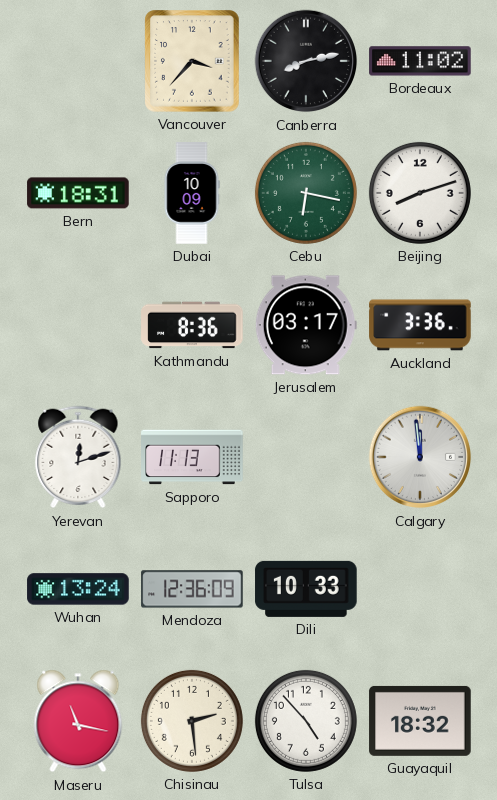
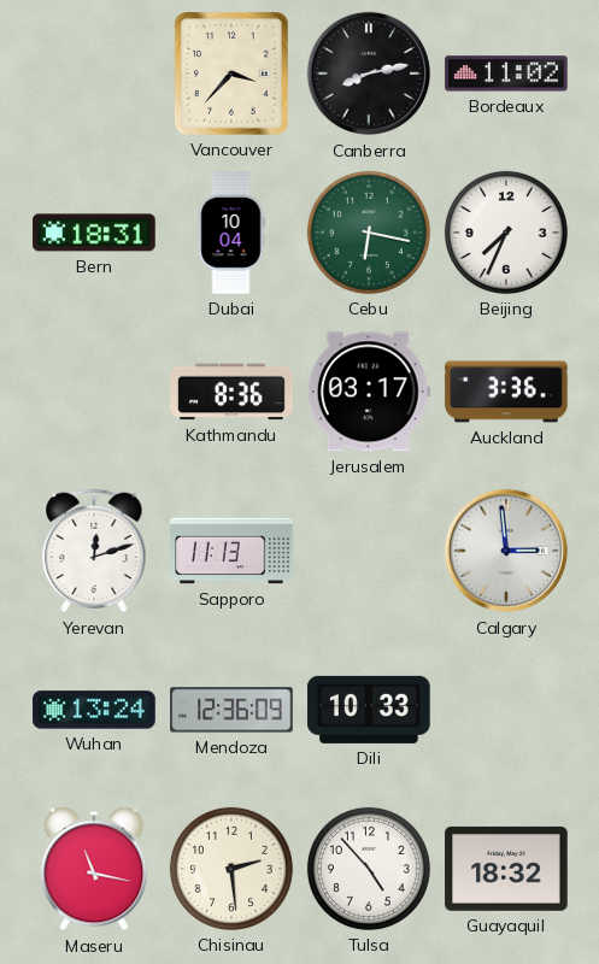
Dubai: 10:09 -> 10:04
Beijing: 8:12 -> 7:34
Calgary: 11:59 -> 2:59
